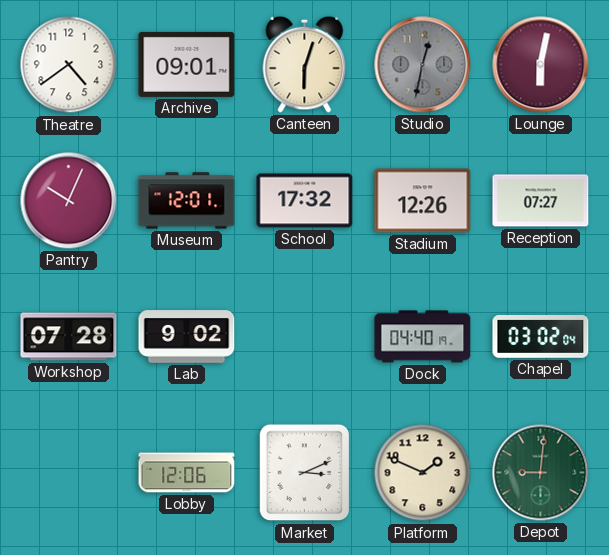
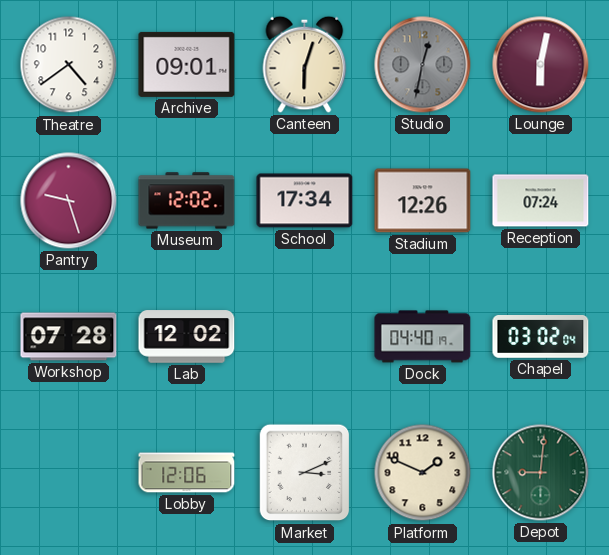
Pantry: 10:04 -> 9:27
Museum: 12:01 -> 12:02
School: 17:32 -> 17:34
Reception: 07:27 -> 07:24
Lab: 9:02 -> 12:02
